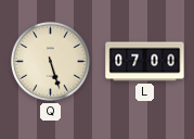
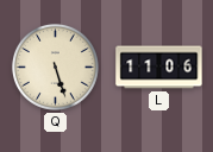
L: 07:00 -> 11:06
